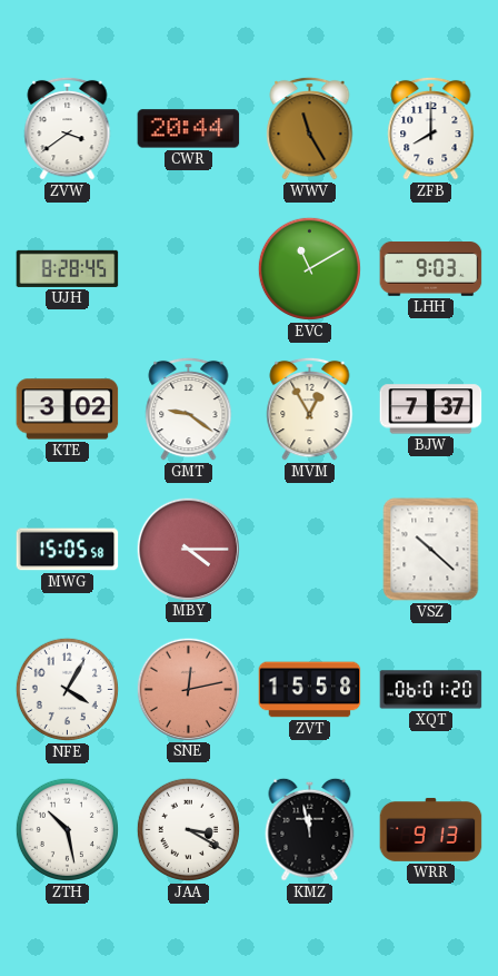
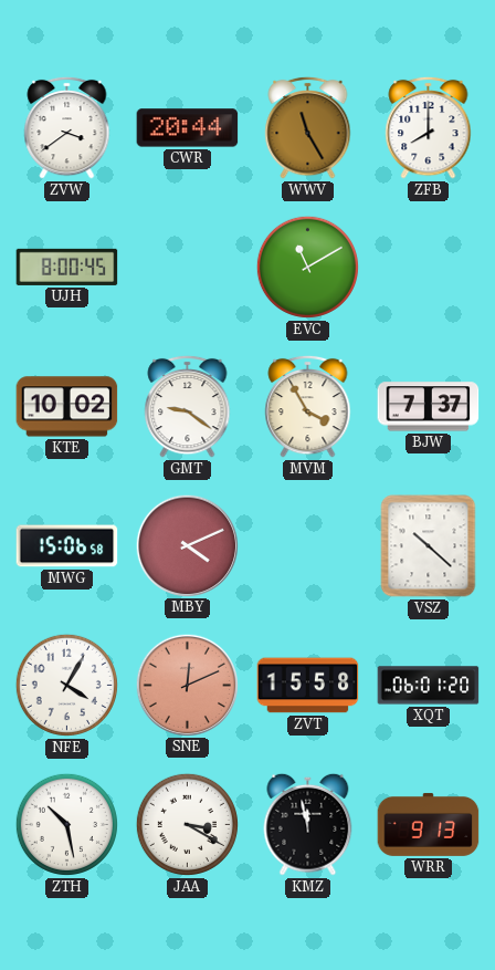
UJH: 8:28 -> 8:00
LHH: 9:03 -> none
KTE: 3:02 -> 10:02
MVM: 12:55 -> 3:55
MWG: 15:05 -> 15:06
MBY: 4:15 -> 4:11
SNE: 12:13 -> 12:11
